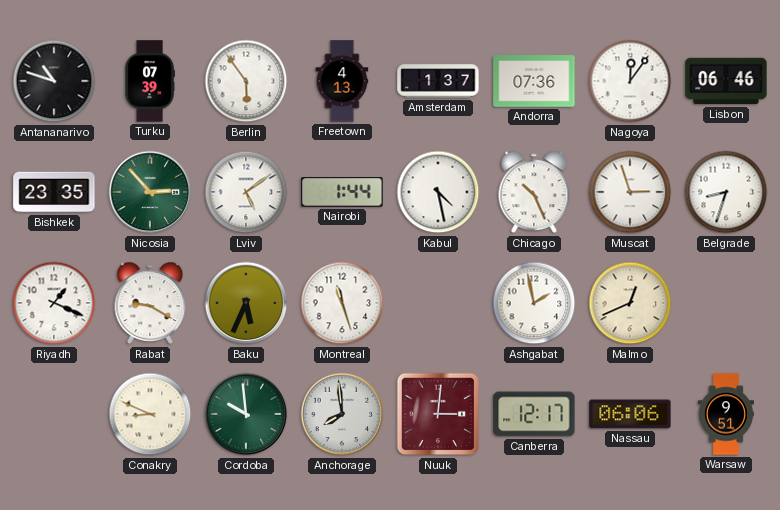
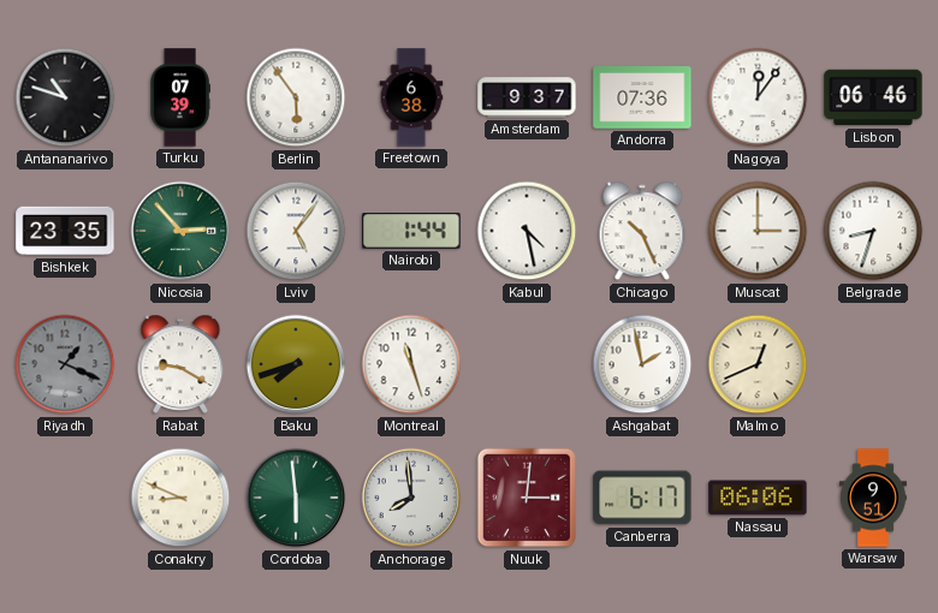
Freetown: 4:13 -> 6:38
Amsterdam: 1:37 -> 9:37
Lviv: 5:09 -> 5:06
Muscat: 2:57 -> 3:00
Riyadh dial: white -> grey
Baku: 5:34 -> 7:42
Cordoba: 9:59 -> 5:59
Canberra: 12:17 -> 6:17
